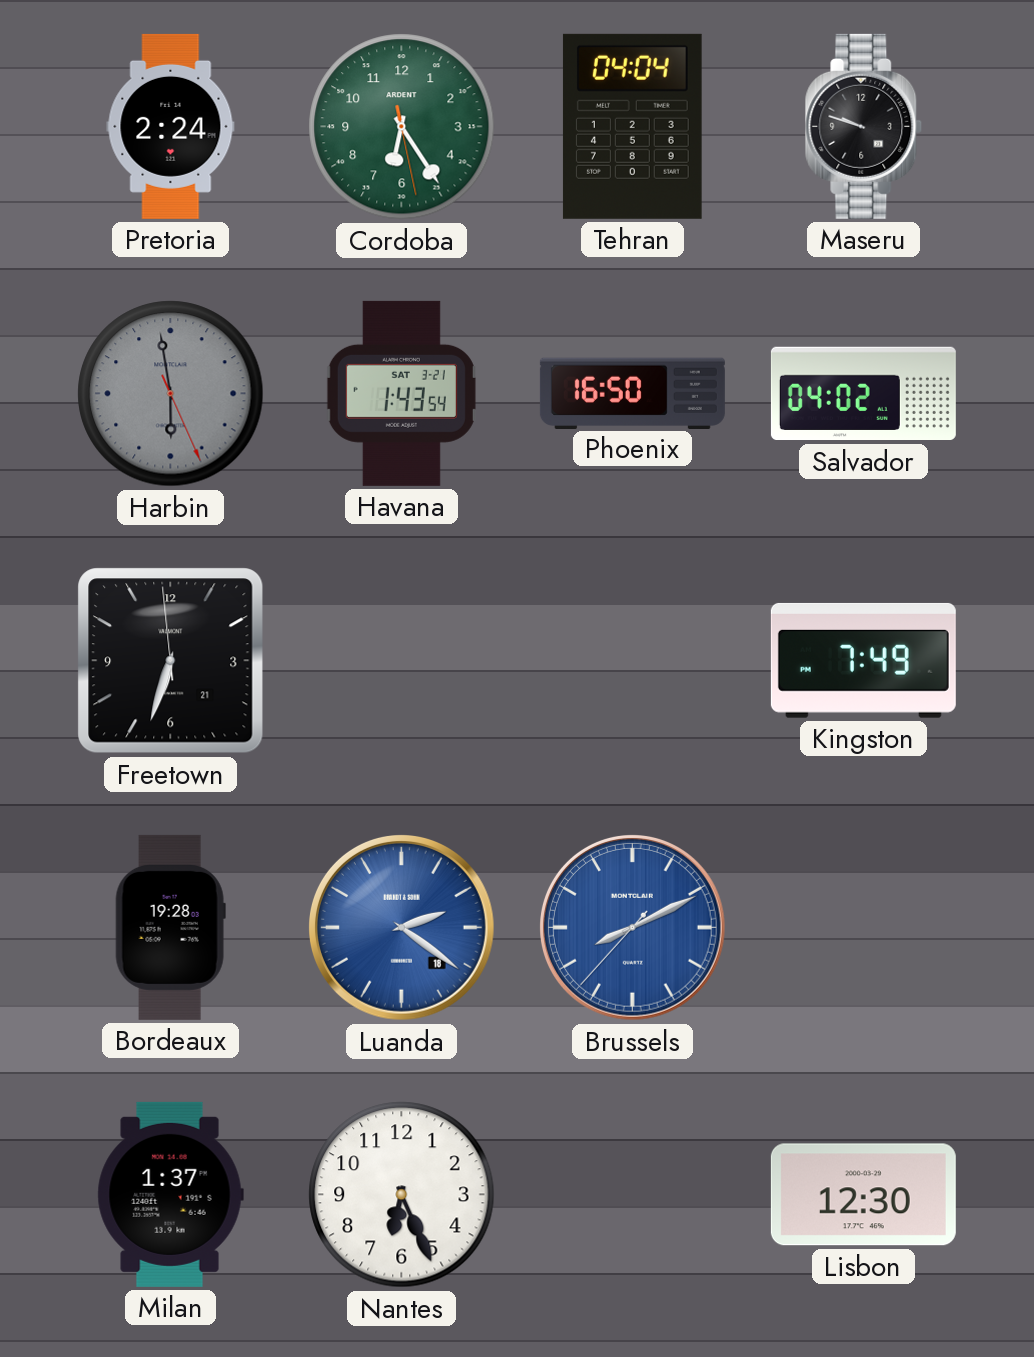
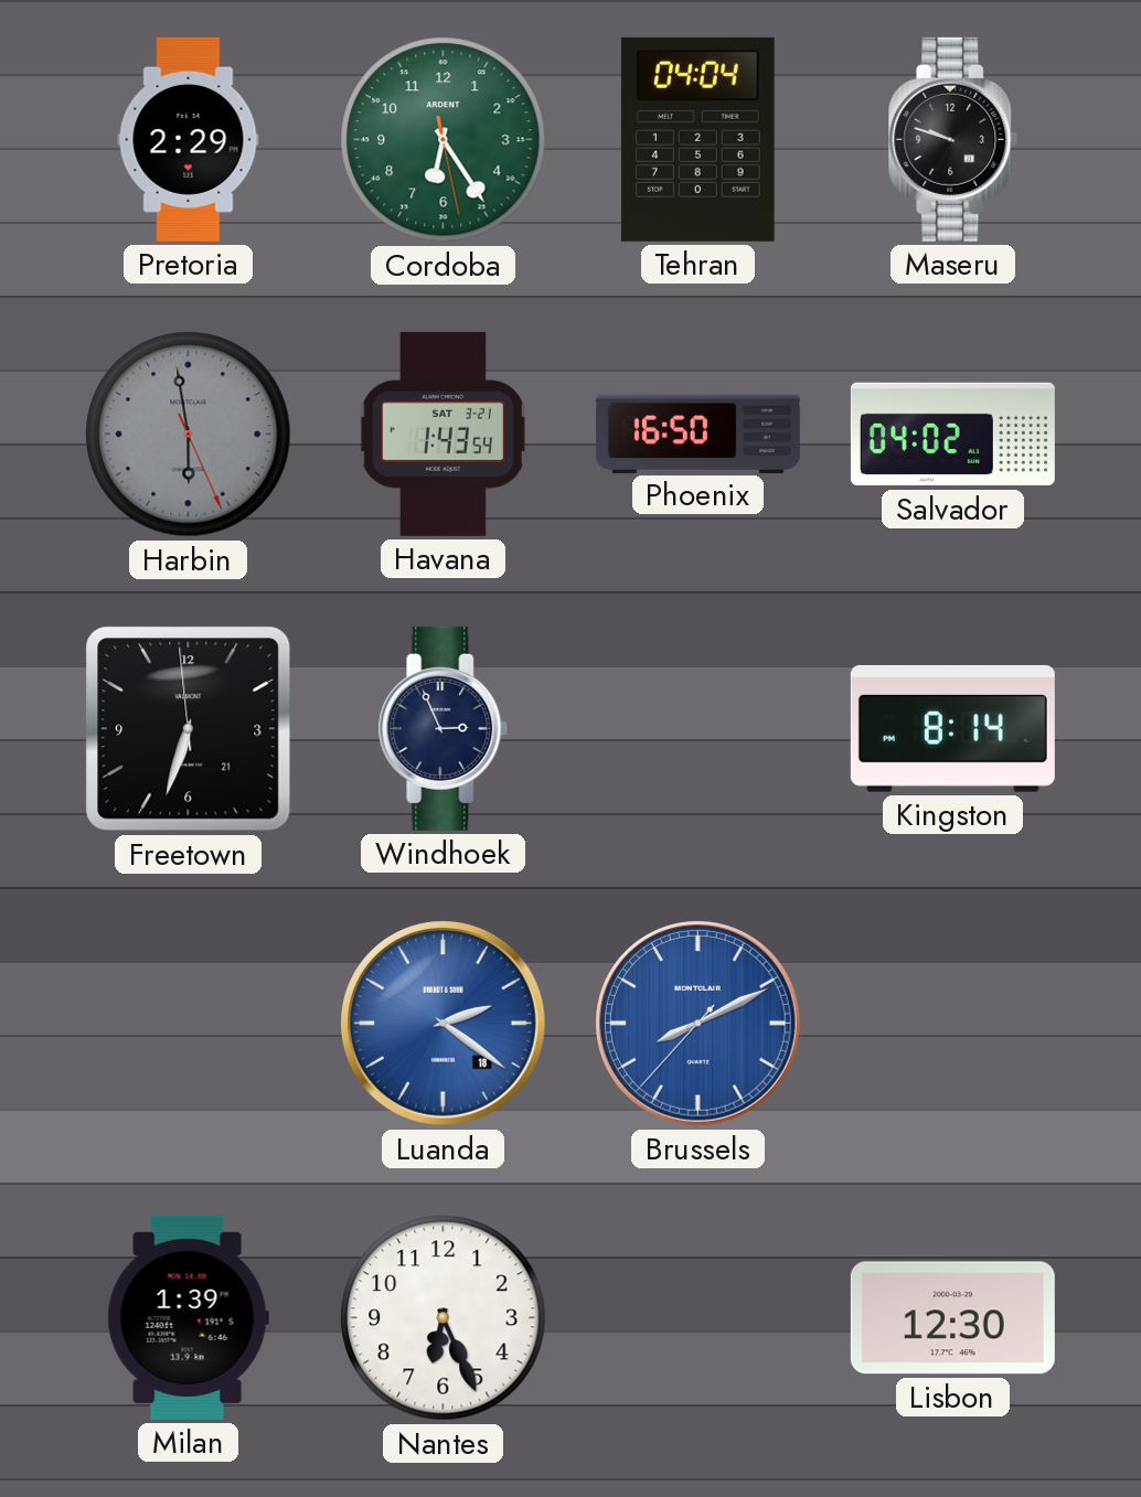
Pretoria: 2:24 -> 2:29
Windhoek: none -> 2:56
Kingston: 7:49 -> 8:14
Bordeaux: 19:28 -> none
Milan: 1:37 -> 1:39
